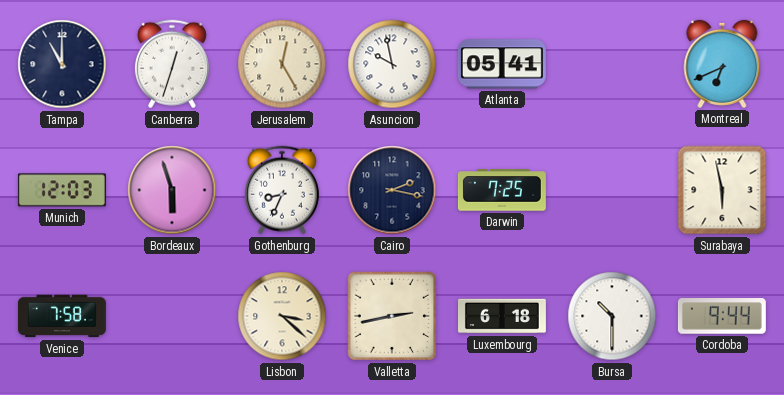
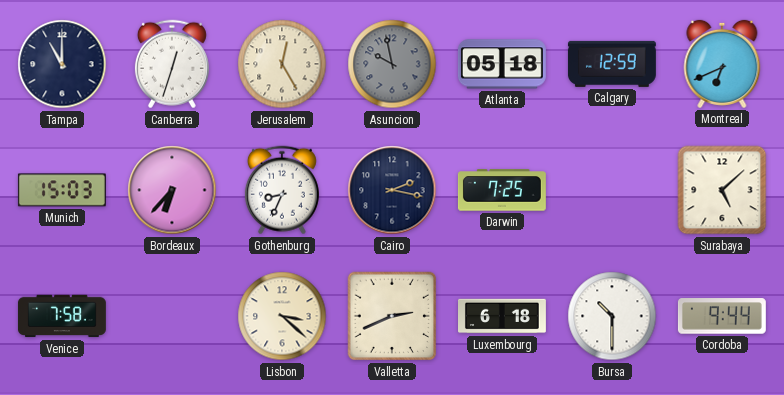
Asuncion dial: white -> grey
Atlanta: 05:41 -> 05:18
Calgary: none -> 12:59
Munich: 12:03 -> 15:03
Bordeaux: 5:57 -> 6:37
Surabaya: 5:58 -> 5:08
Valletta: 2:43 -> 2:41
